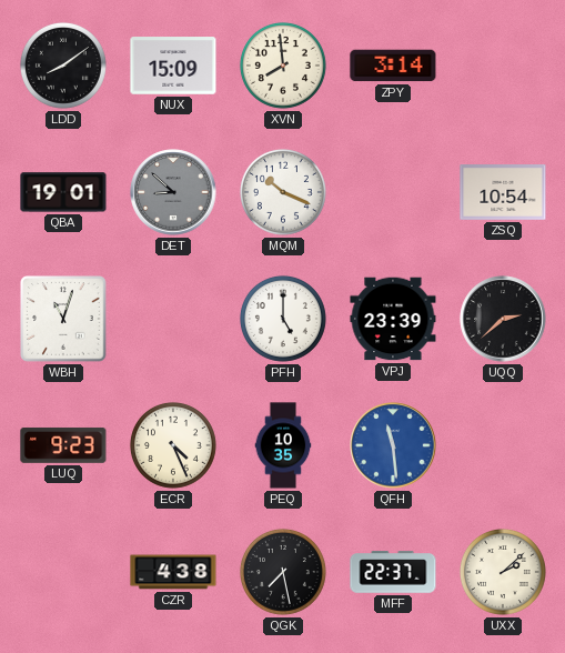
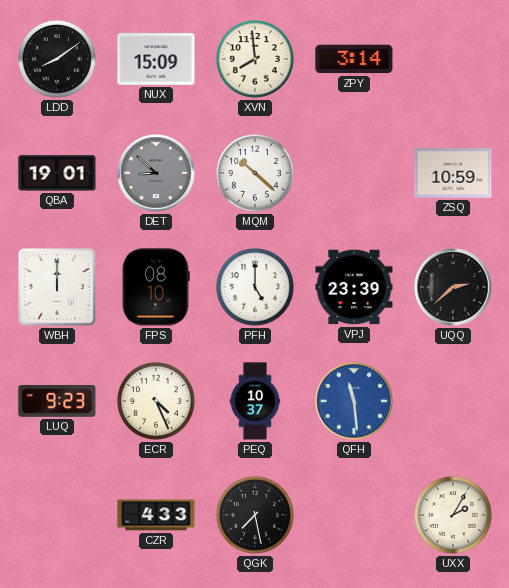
MQM: 10:19 -> 10:22
ZSQ: 10:54 -> 10:59
WBH: 11:03 -> 12:00
FPS: none -> 08:10
PEQ: 10:35 -> 10:37
CZR: 4:38 -> 4:33
MFF: 22:37 -> none
UXX: 2:08 -> 2:05
